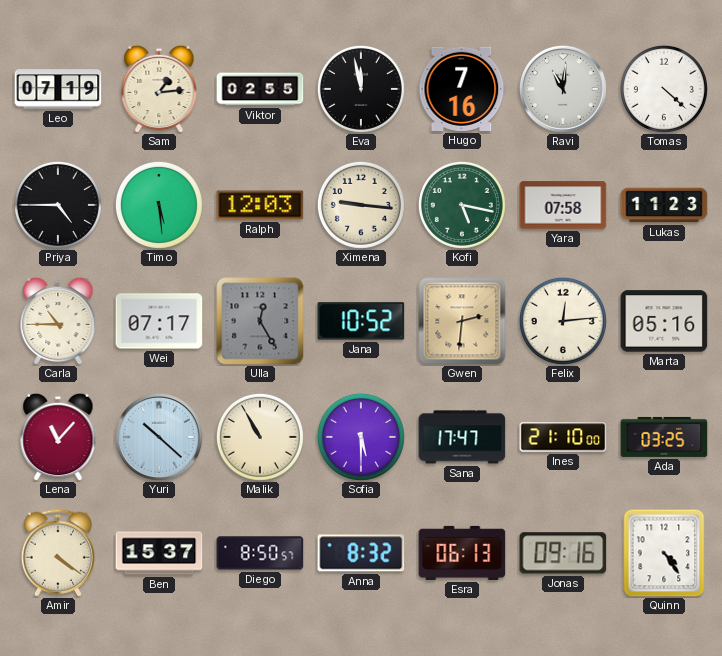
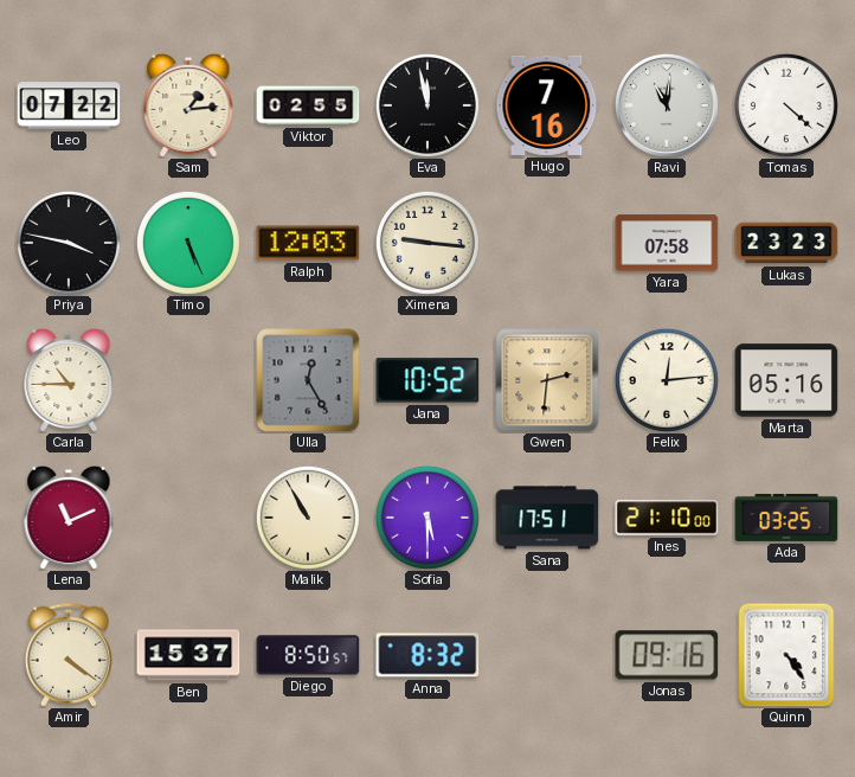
Leo: 07:19 -> 07:22
Priya: 4:45 -> 3:47
Timo: 5:29 -> 5:26
Kofi: 5:17 -> none
Lukas: 11:23 -> 23:23
Wei: 07:17 -> none
Lena: 11:07 -> 11:11
Yuri: 10:22 -> none
Sana: 17:47 -> 17:51
Esra: 06:13 -> none
